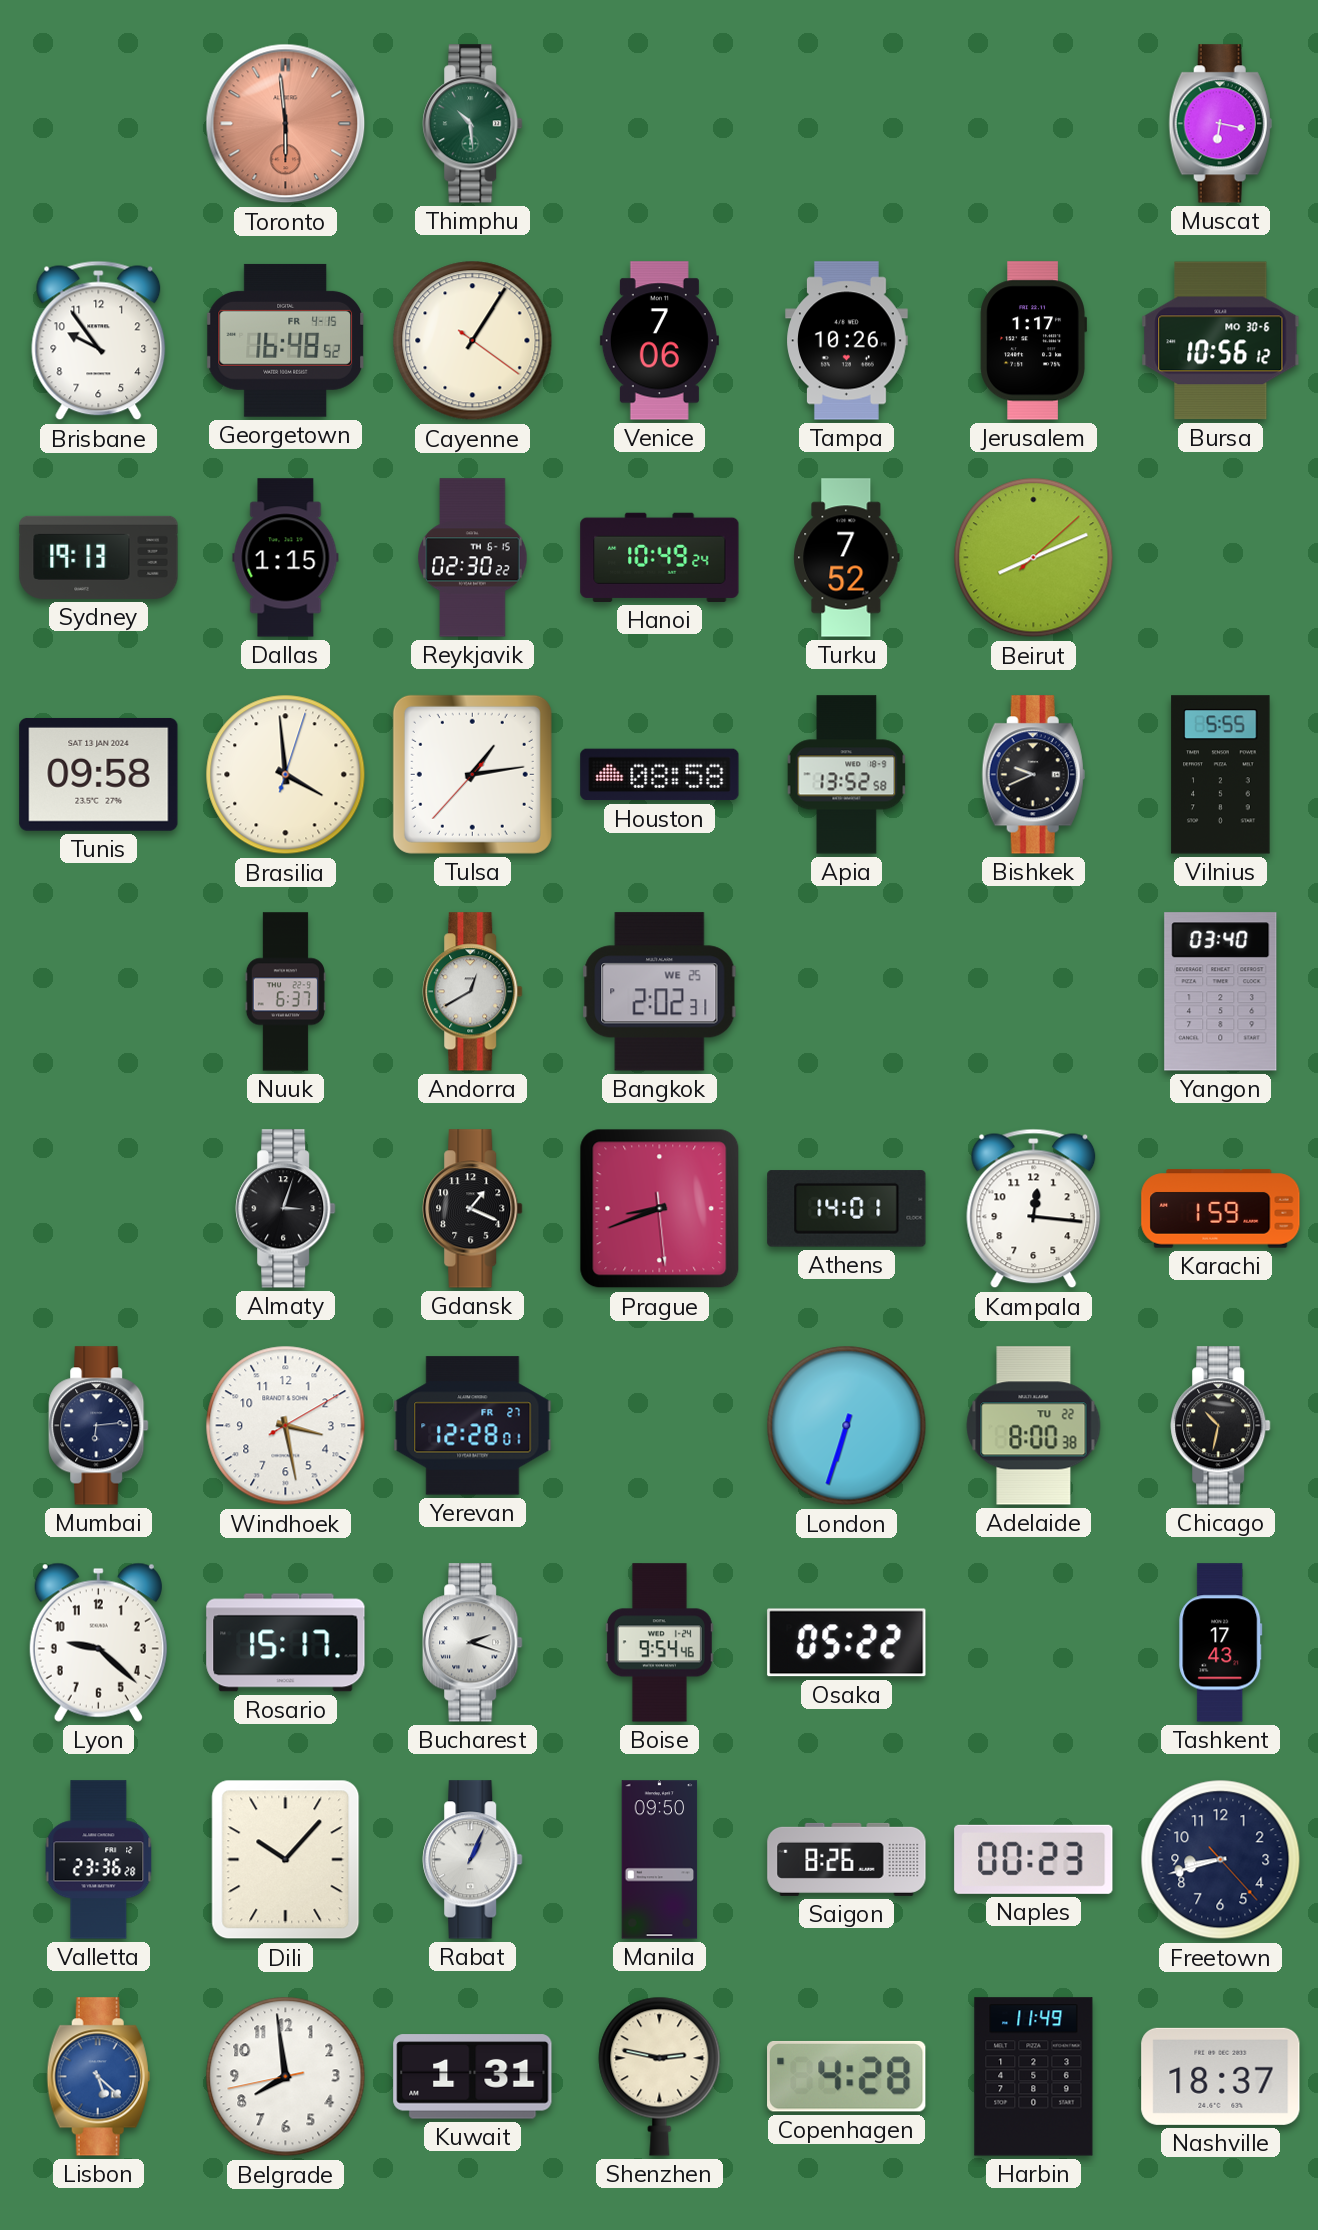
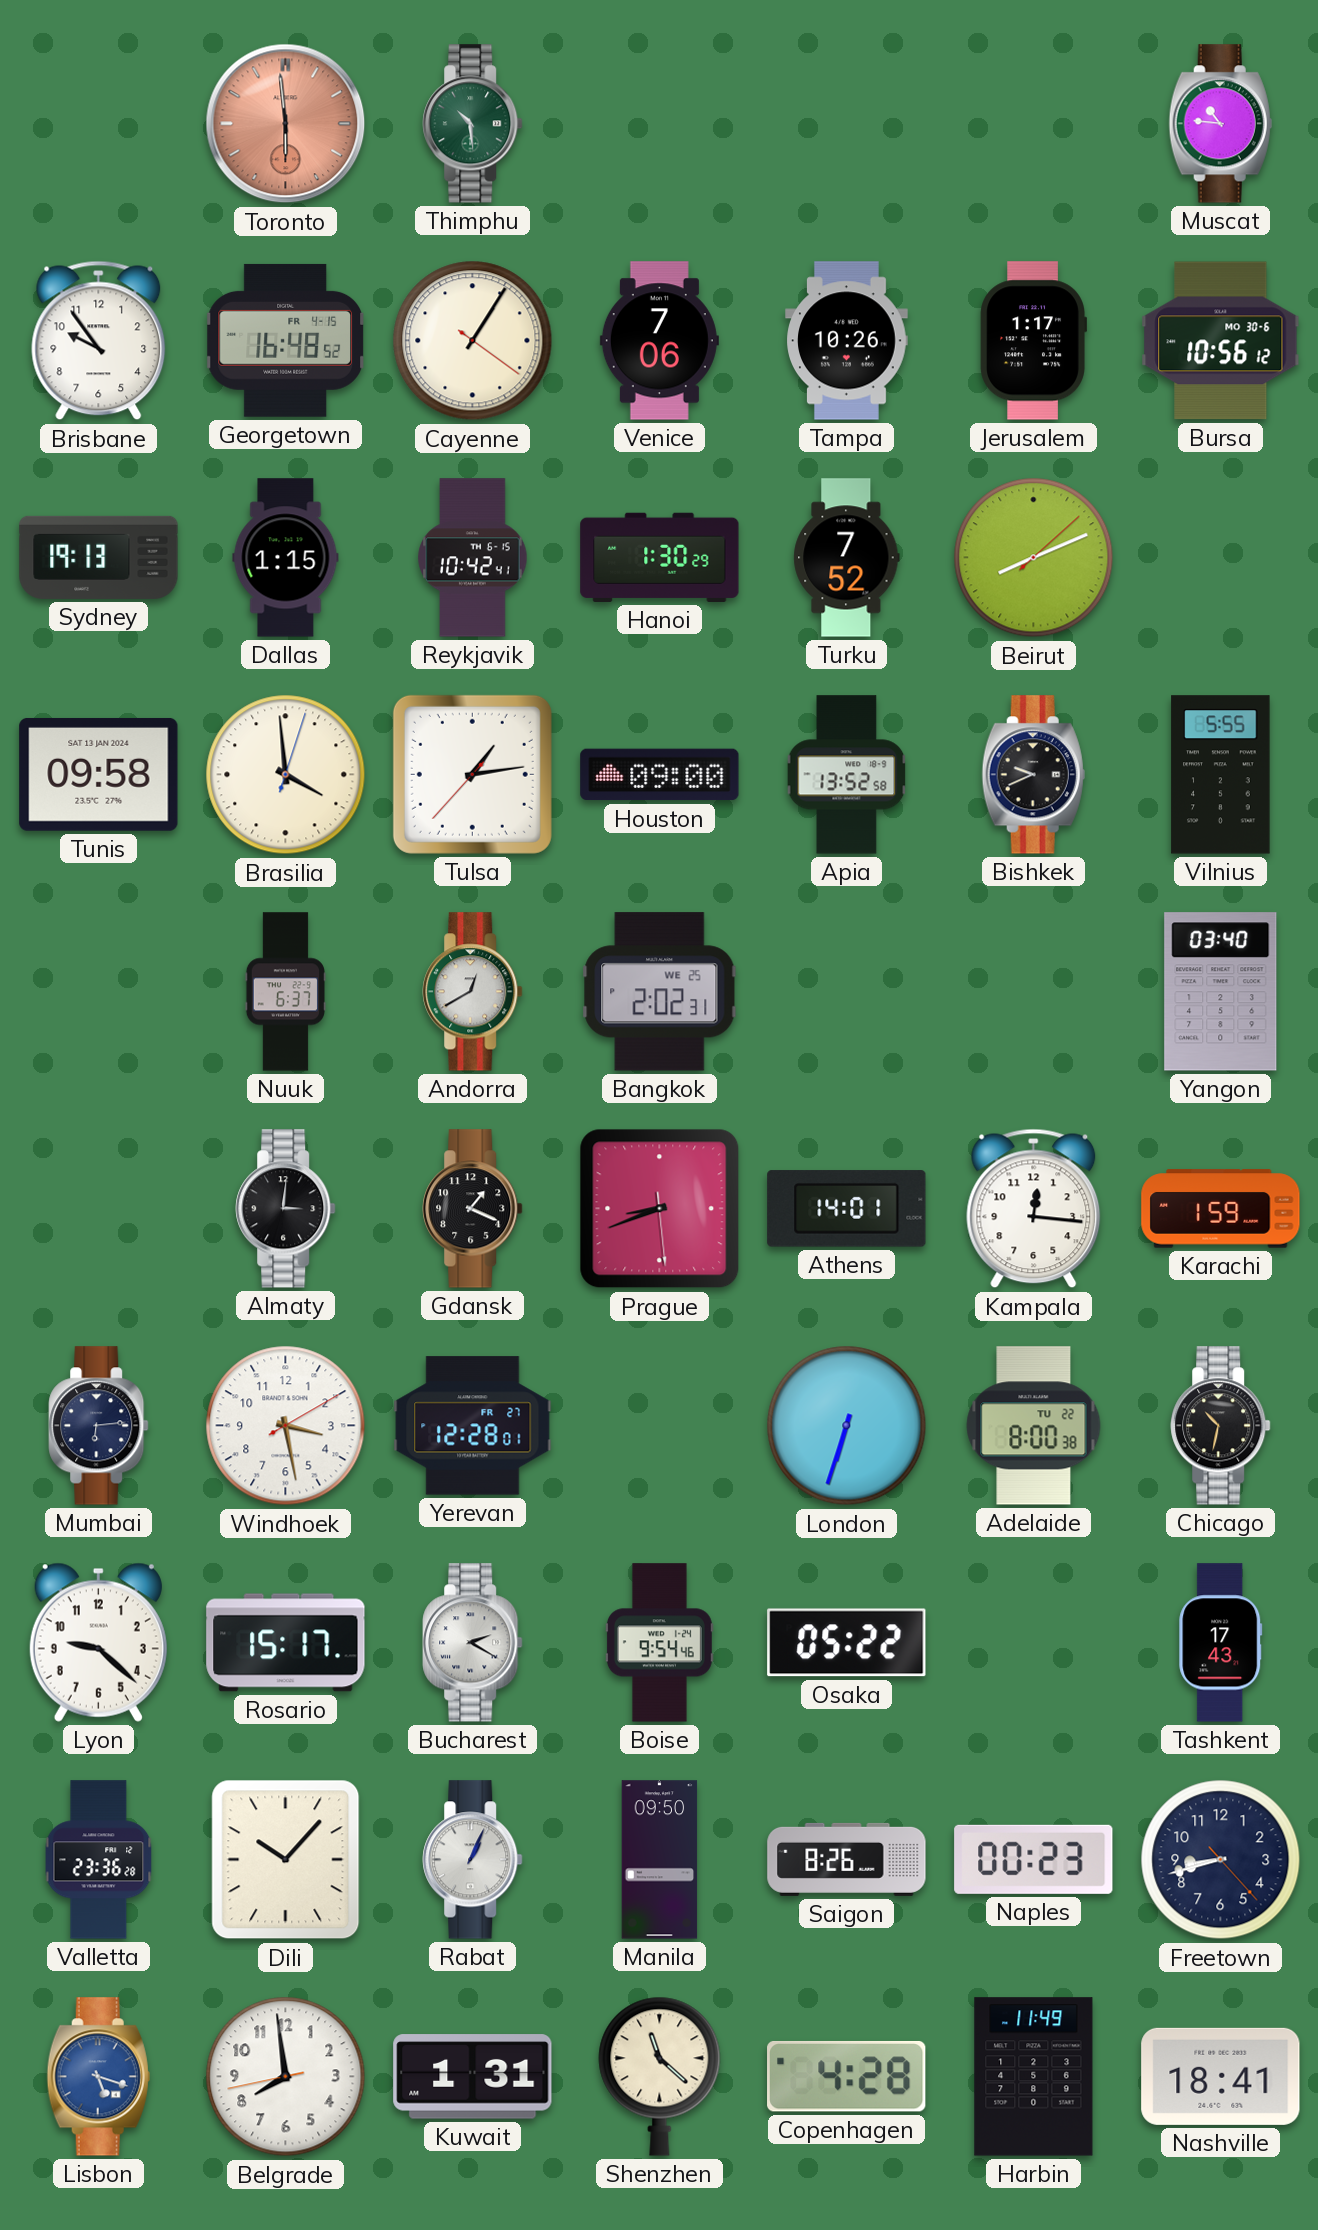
Muscat: 6:17 -> 10:46
Reykjavik: 02:30 -> 10:42
Hanoi: 10:49 -> 1:30
Houston: 08:58 -> 09:00
Almaty: 3:03 -> 3:01
Bucharest: 2:18 -> 2:20
Lisbon: 5:22 -> 5:18
Shenzhen: 2:47 -> 11:22
Nashville: 18:37 -> 18:41
